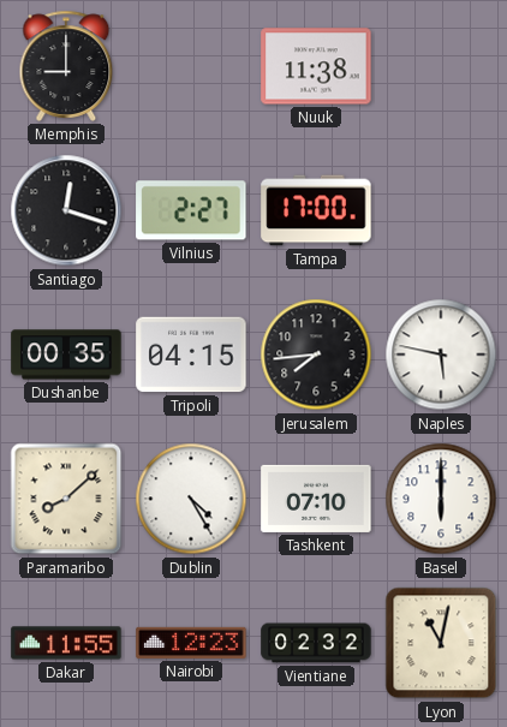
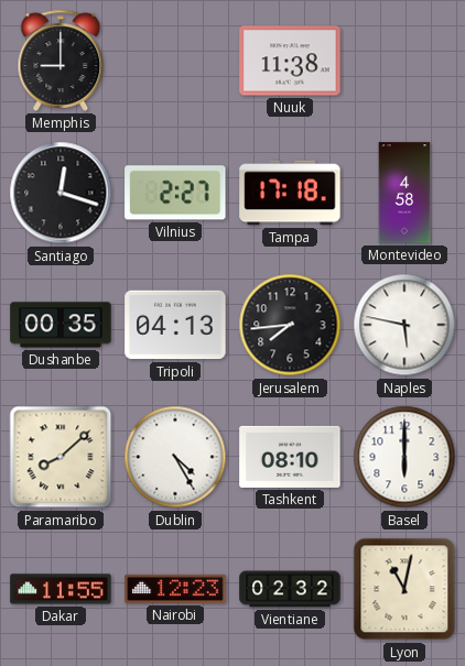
Tampa: 17:00 -> 17:18
Montevideo: none -> 4:58
Tripoli: 04:15 -> 04:13
Tashkent: 07:10 -> 08:10
